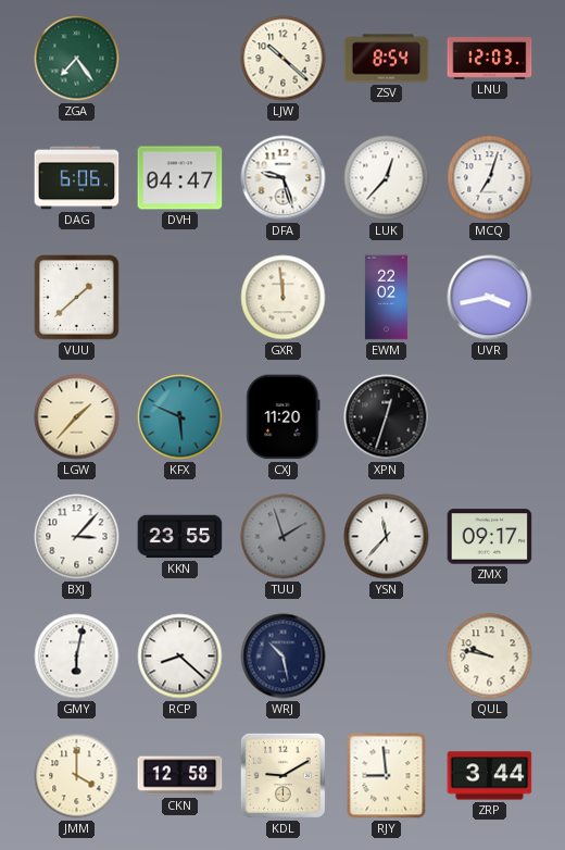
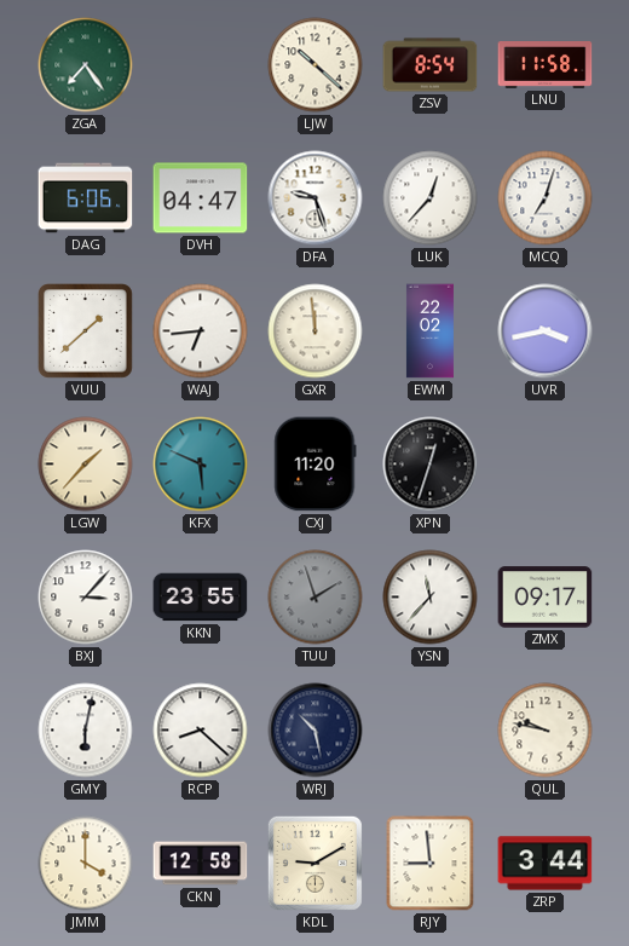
LNU: 12:03 -> 11:58
WAJ: none -> 6:44
